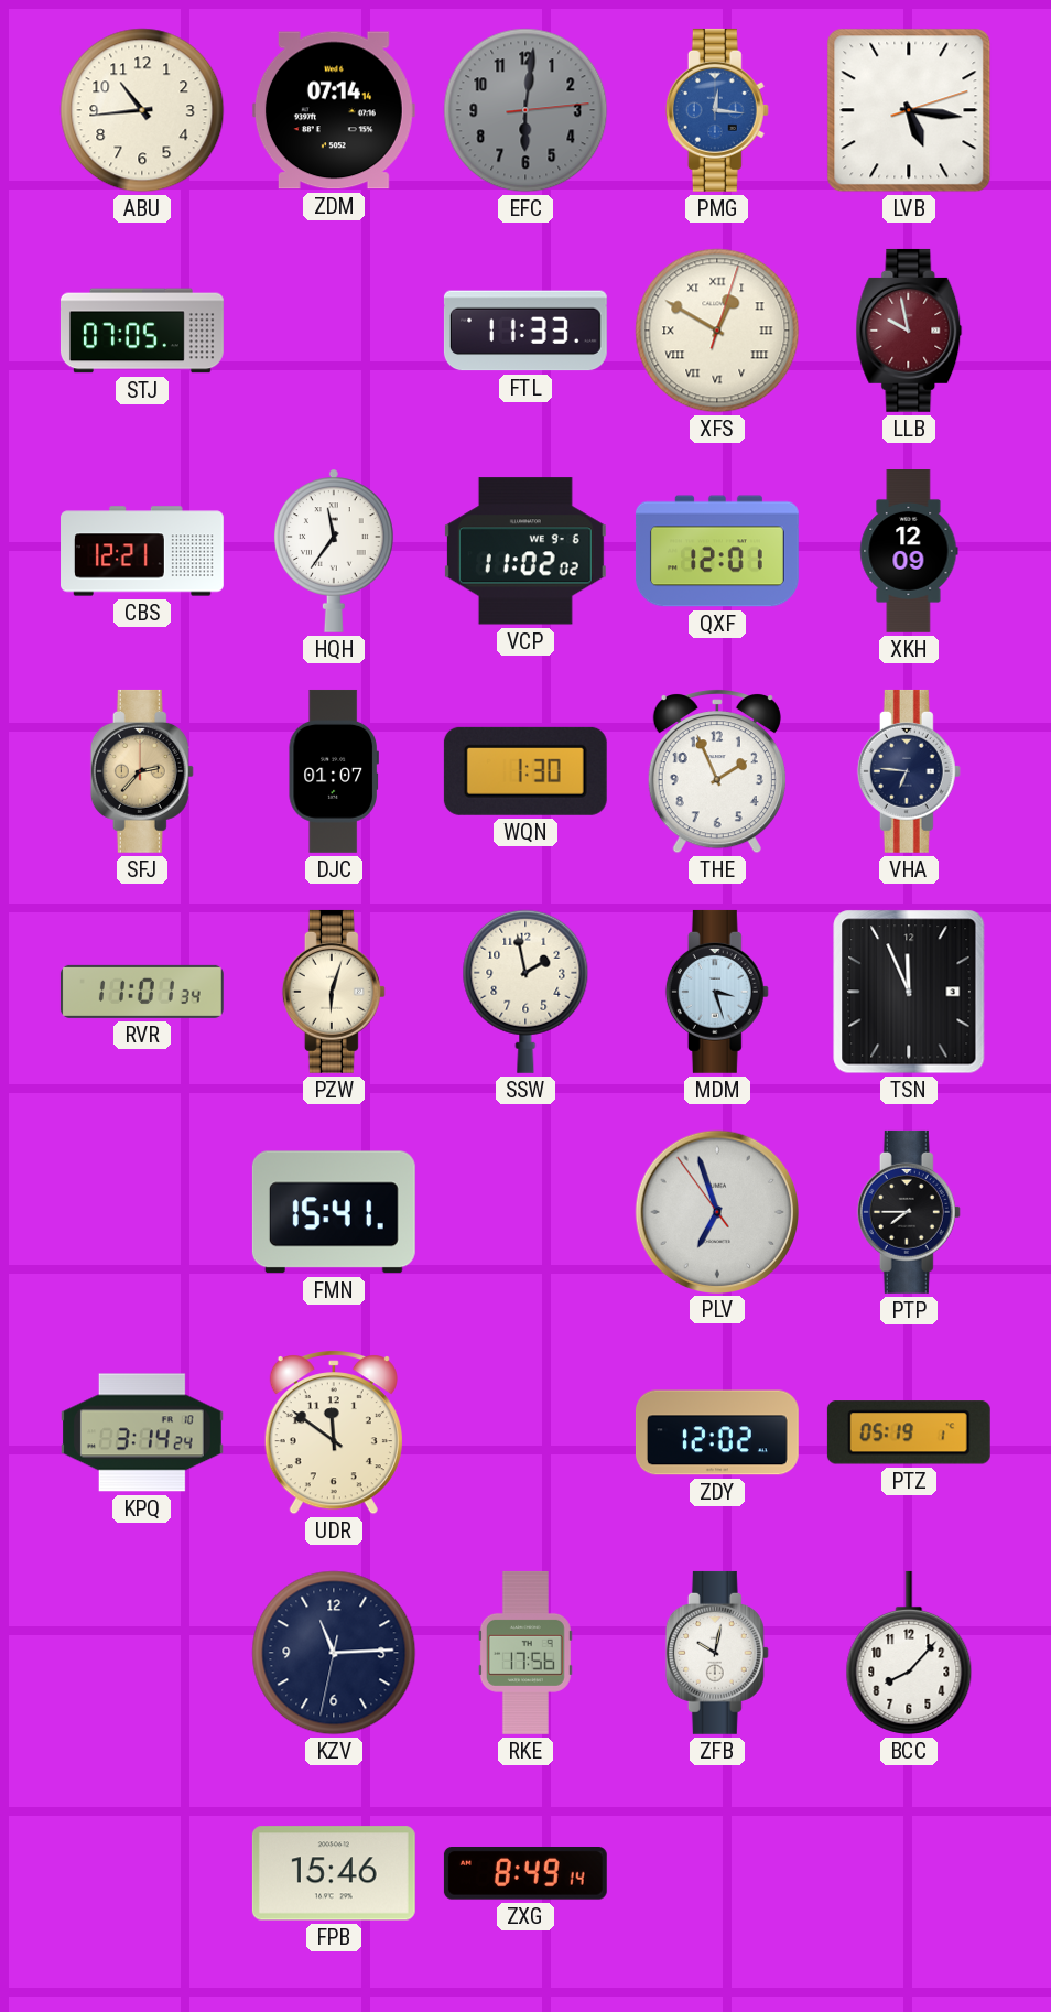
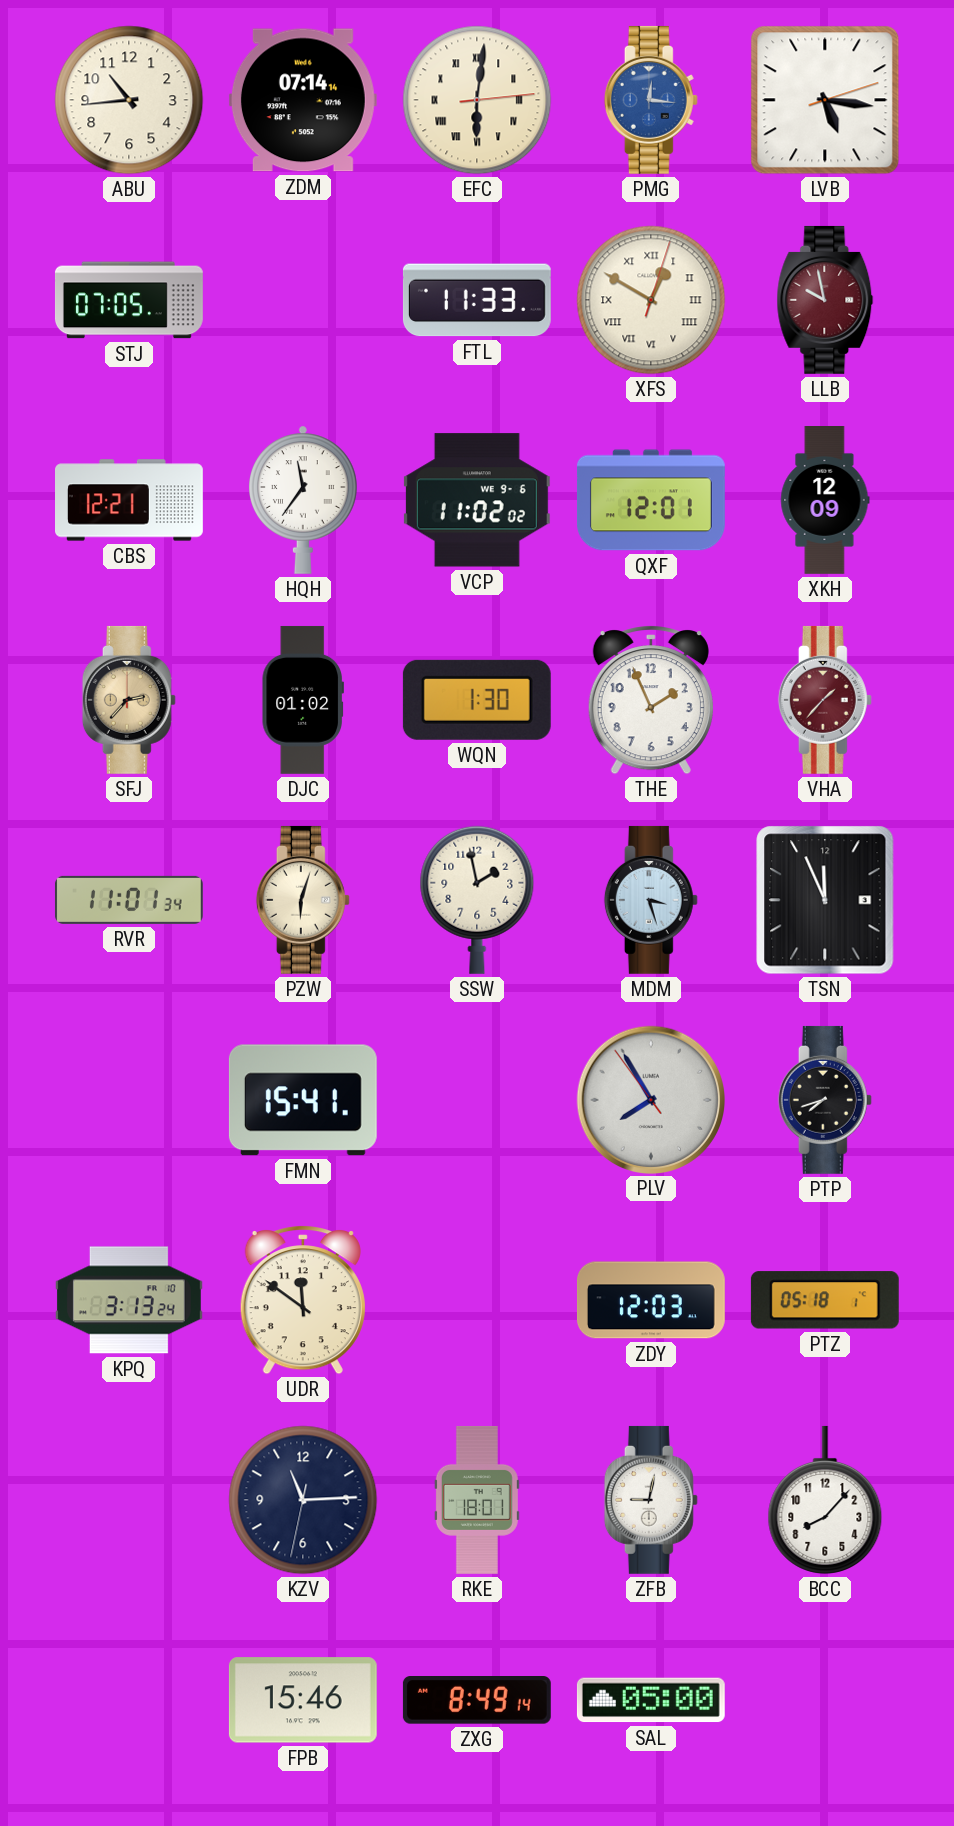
EFC dial: grey -> cream
EFC numerals: Arabic -> Roman
DJC: 01:07 -> 01:02
VHA: 6:46 -> 1:37
VHA dial: navy -> burgundy
PLV: 6:56 -> 7:54
PTP: 7:45 -> 7:42
KPQ: 3:14 -> 3:13
ZDY: 12:02 -> 12:03
PTZ: 05:19 -> 05:18
RKE: 17:56 -> 18:01
ZFB: 10:02 -> 9:02
SAL: none -> 05:00
